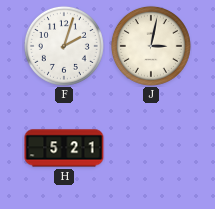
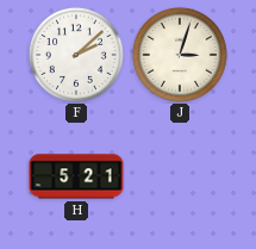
F: 2:03 -> 2:08
J: 3:02 -> 3:03
